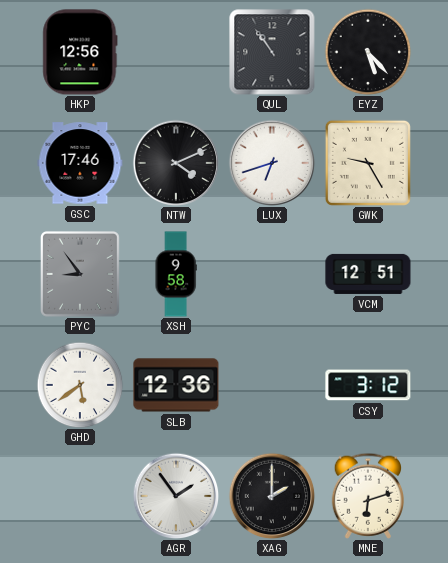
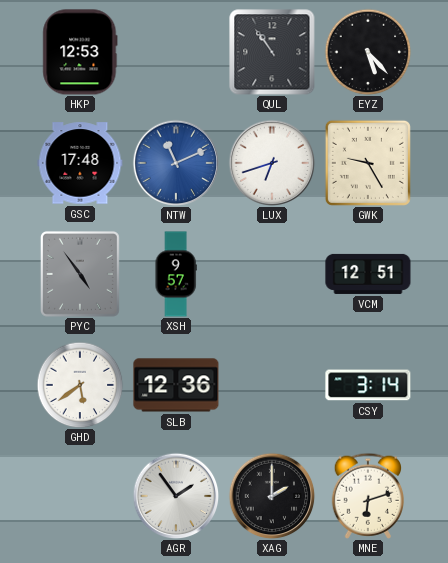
HKP: 12:56 -> 12:53
GSC: 17:46 -> 17:48
NTW: 4:11 -> 11:11
NTW dial: black -> blue
PYC: 8:54 -> 4:54
XSH: 9:58 -> 9:57
CSY: 3:12 -> 3:14
